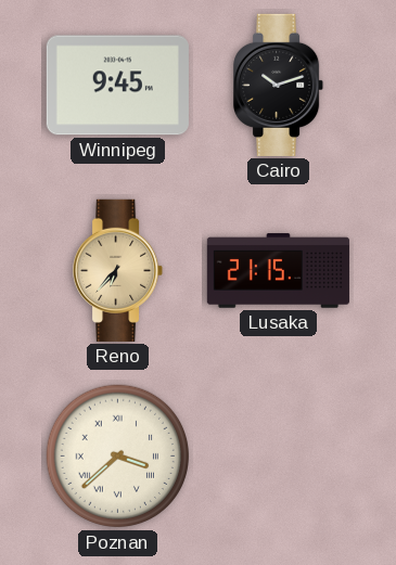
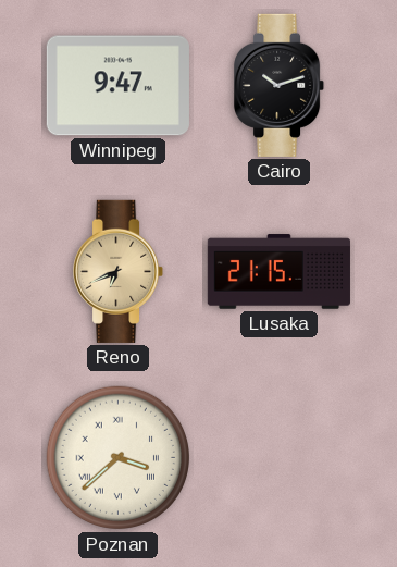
Winnipeg: 9:45 -> 9:47
Reno: 6:37 -> 6:41
